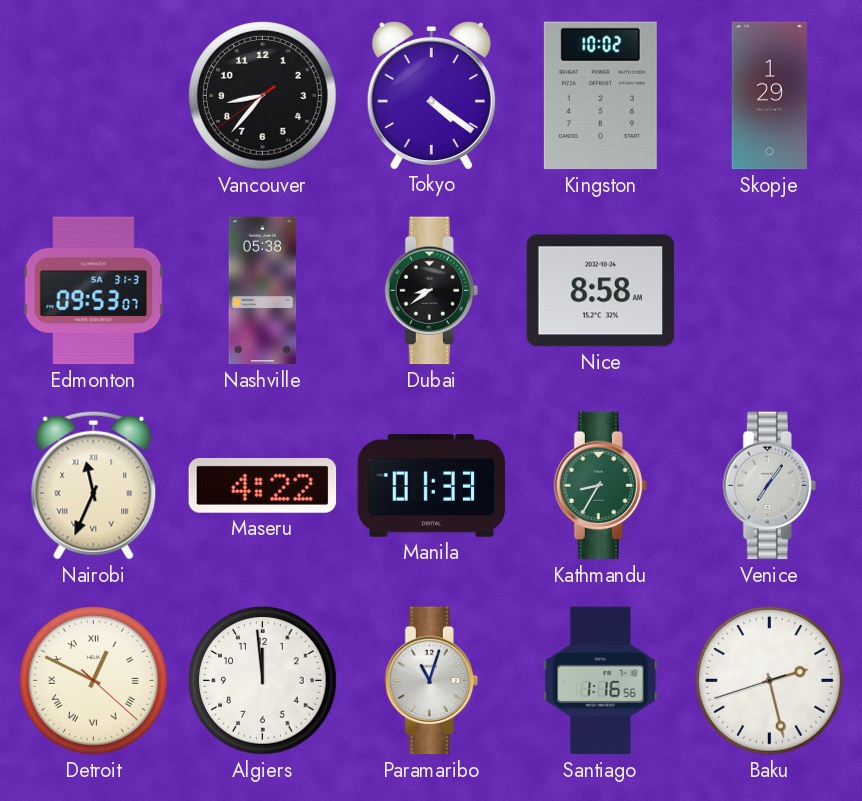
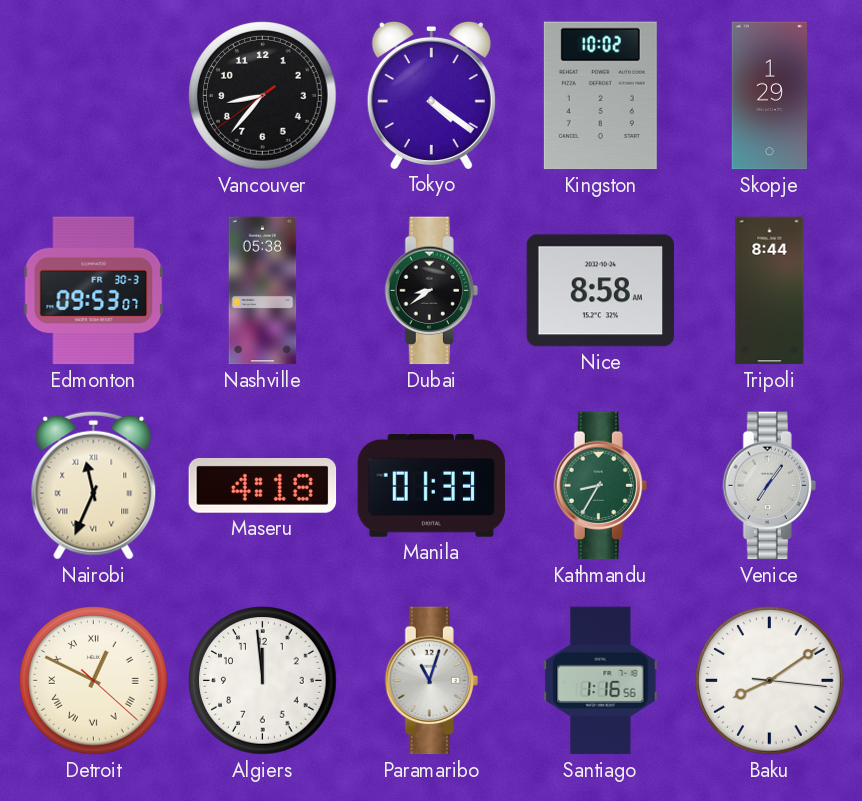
Edmonton date: SA 31-3 -> FR 30-3
Tripoli: none -> 8:44
Maseru: 4:22 -> 4:18
Baku: 2:27 -> 8:09
